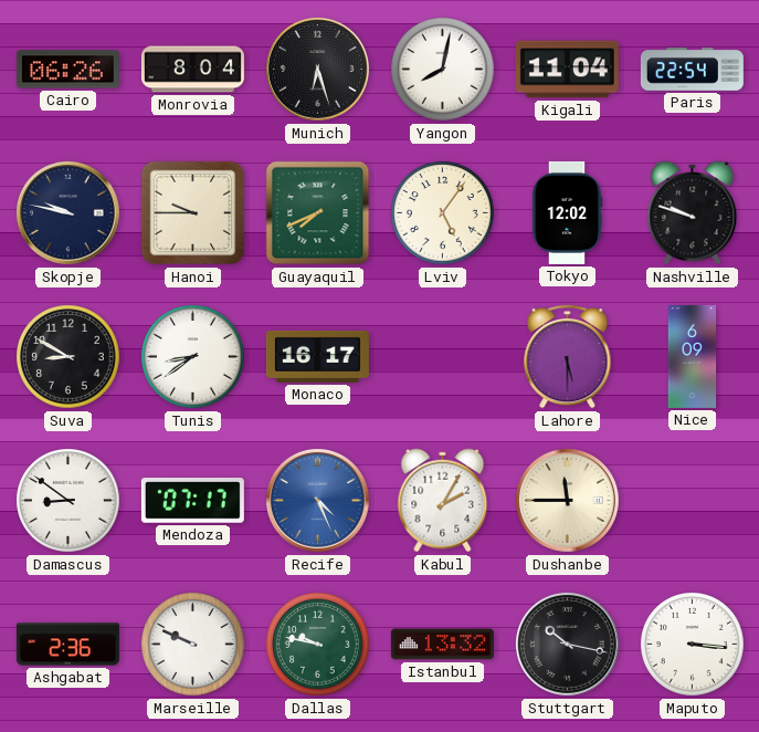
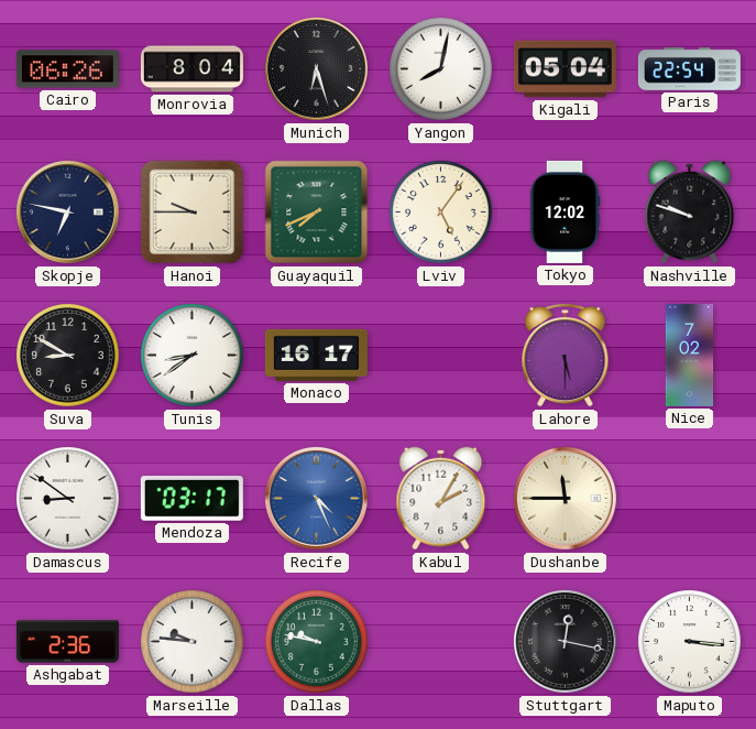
Kigali: 11:04 -> 05:04
Skopje: 9:47 -> 6:47
Nice: 6:09 -> 7:02
Mendoza: 07:17 -> 03:17
Marseille: 9:49 -> 9:46
Istanbul: 13:32 -> none
Stuttgart: 10:17 -> 12:17
